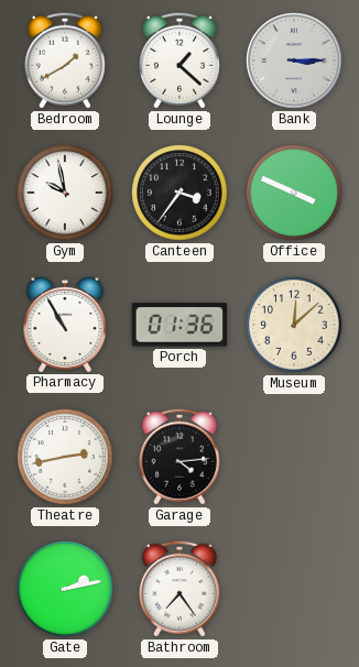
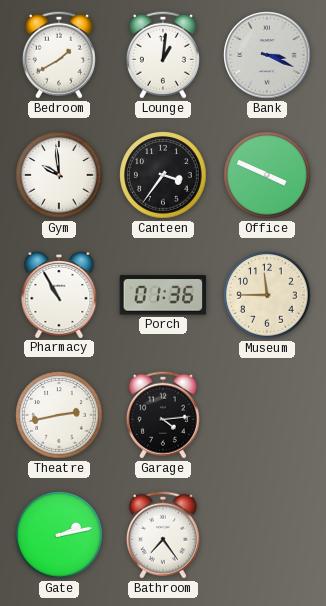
Lounge: 1:22 -> 1:01
Bank: 3:15 -> 3:19
Gym: 9:58 -> 9:59
Museum: 12:08 -> 11:45
